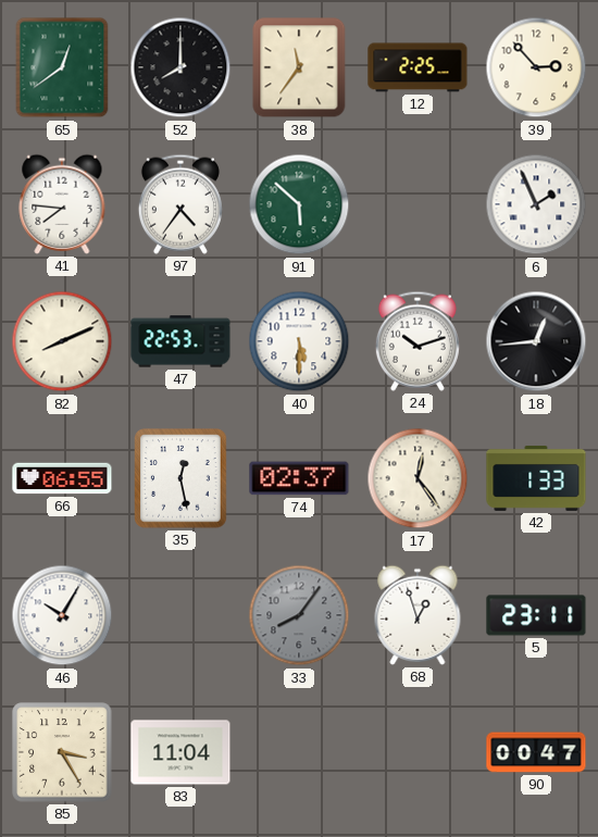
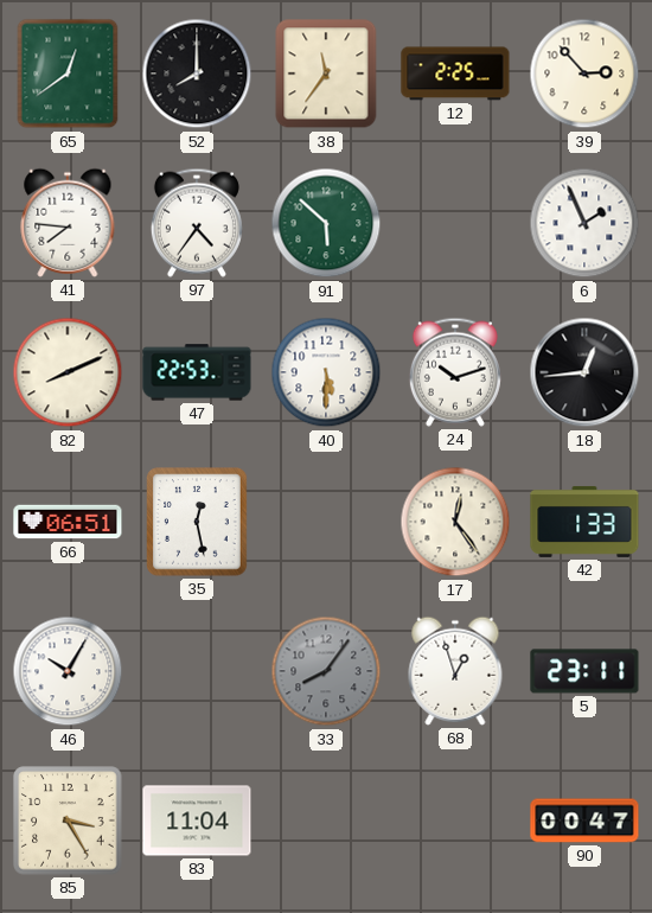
66: 06:55 -> 06:51
74: 02:37 -> none
